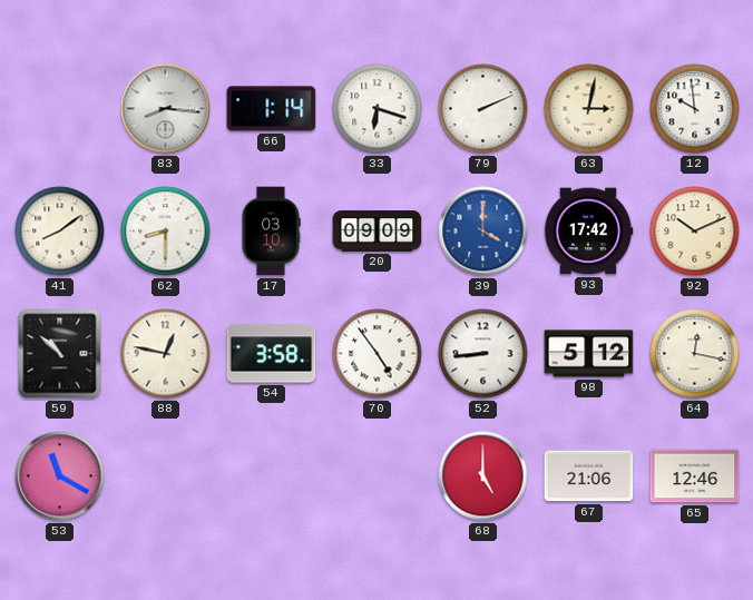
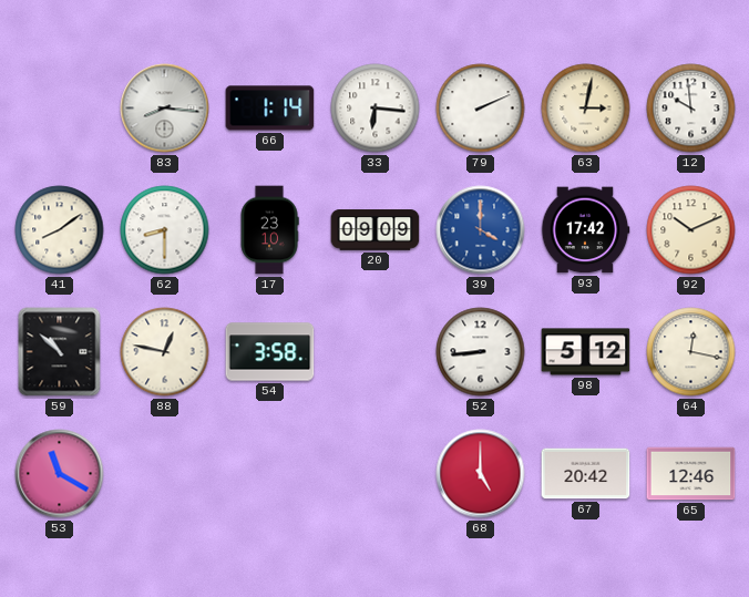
33: 6:18 -> 6:16
17: 03:10 -> 23:10
70: 4:54 -> none
67: 21:06 -> 20:42
